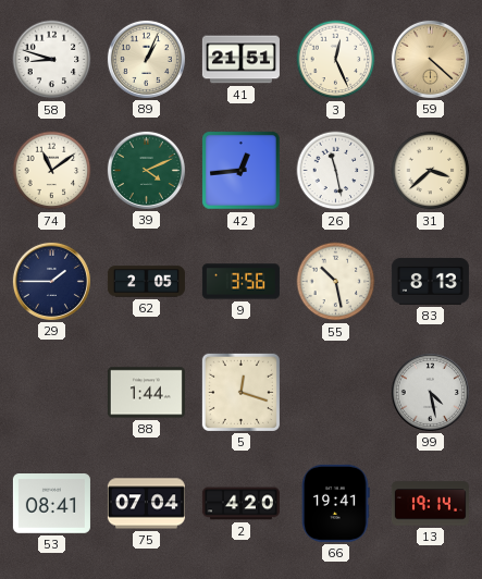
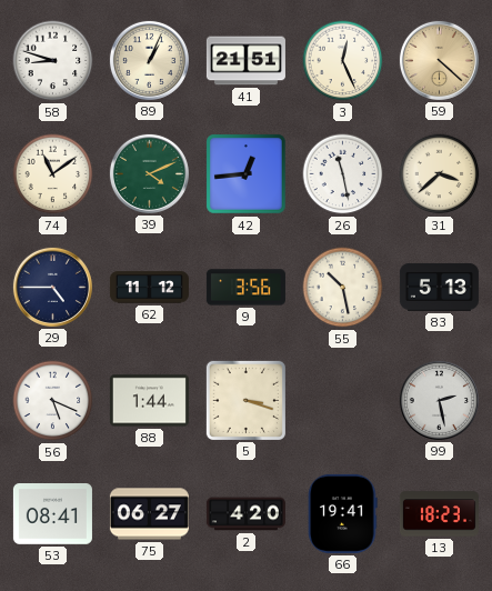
29: 1:45 -> 4:45
62: 2:05 -> 11:12
83: 8:13 -> 5:13
56: none -> 5:19
5: 12:18 -> 3:18
99: 4:28 -> 2:28
75: 07:04 -> 06:27
13: 19:14 -> 18:23
